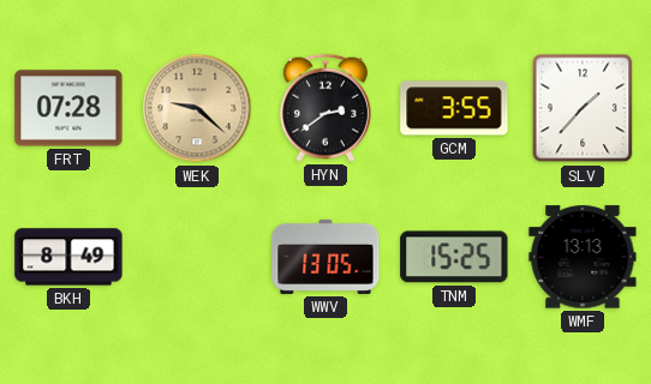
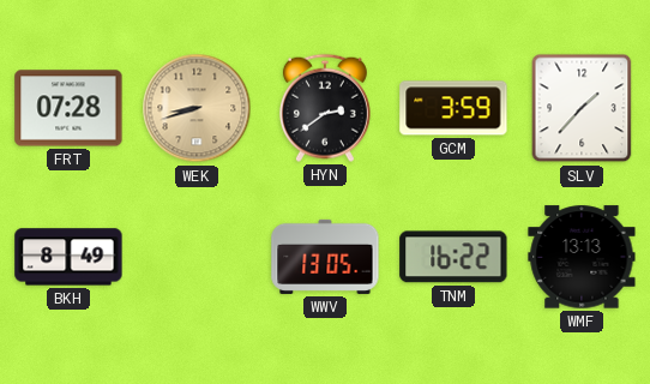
WEK: 9:22 -> 8:42
GCM: 3:55 -> 3:59
TNM: 15:25 -> 16:22
